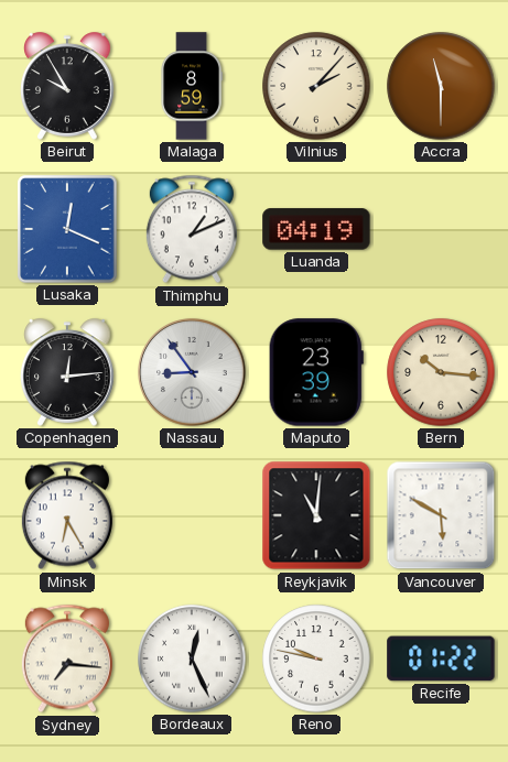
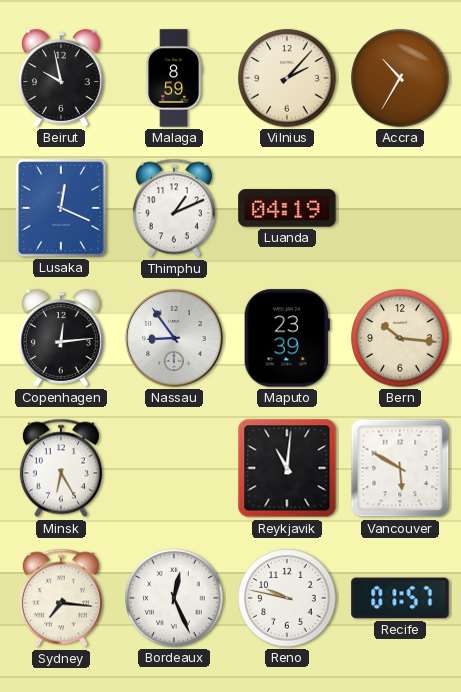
Beirut: 9:55 -> 9:58
Accra: 11:30 -> 10:35
Recife: 01:22 -> 01:57
